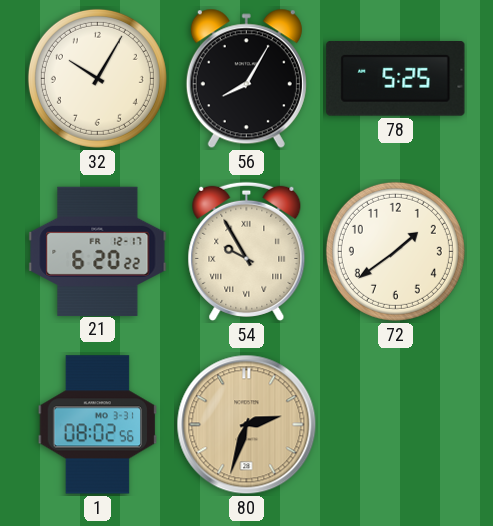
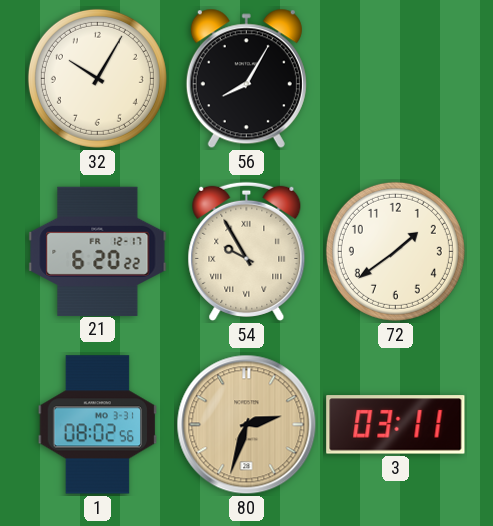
78: 5:25 -> none
3: none -> 03:11
